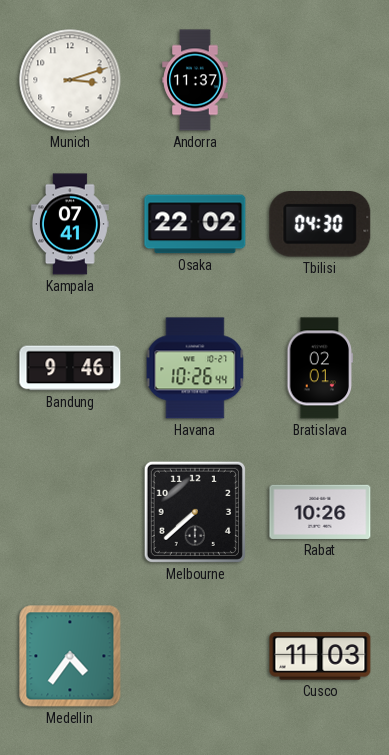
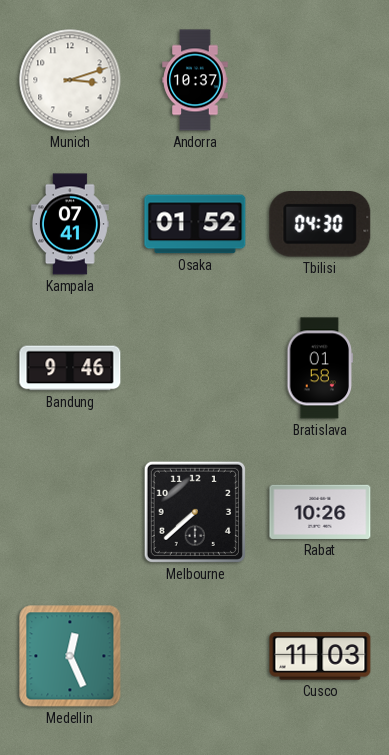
Andorra: 11:37 -> 10:37
Osaka: 22:02 -> 01:52
Havana: 10:26 -> none
Bratislava: 02:01 -> 01:58
Medellin: 4:36 -> 12:26
